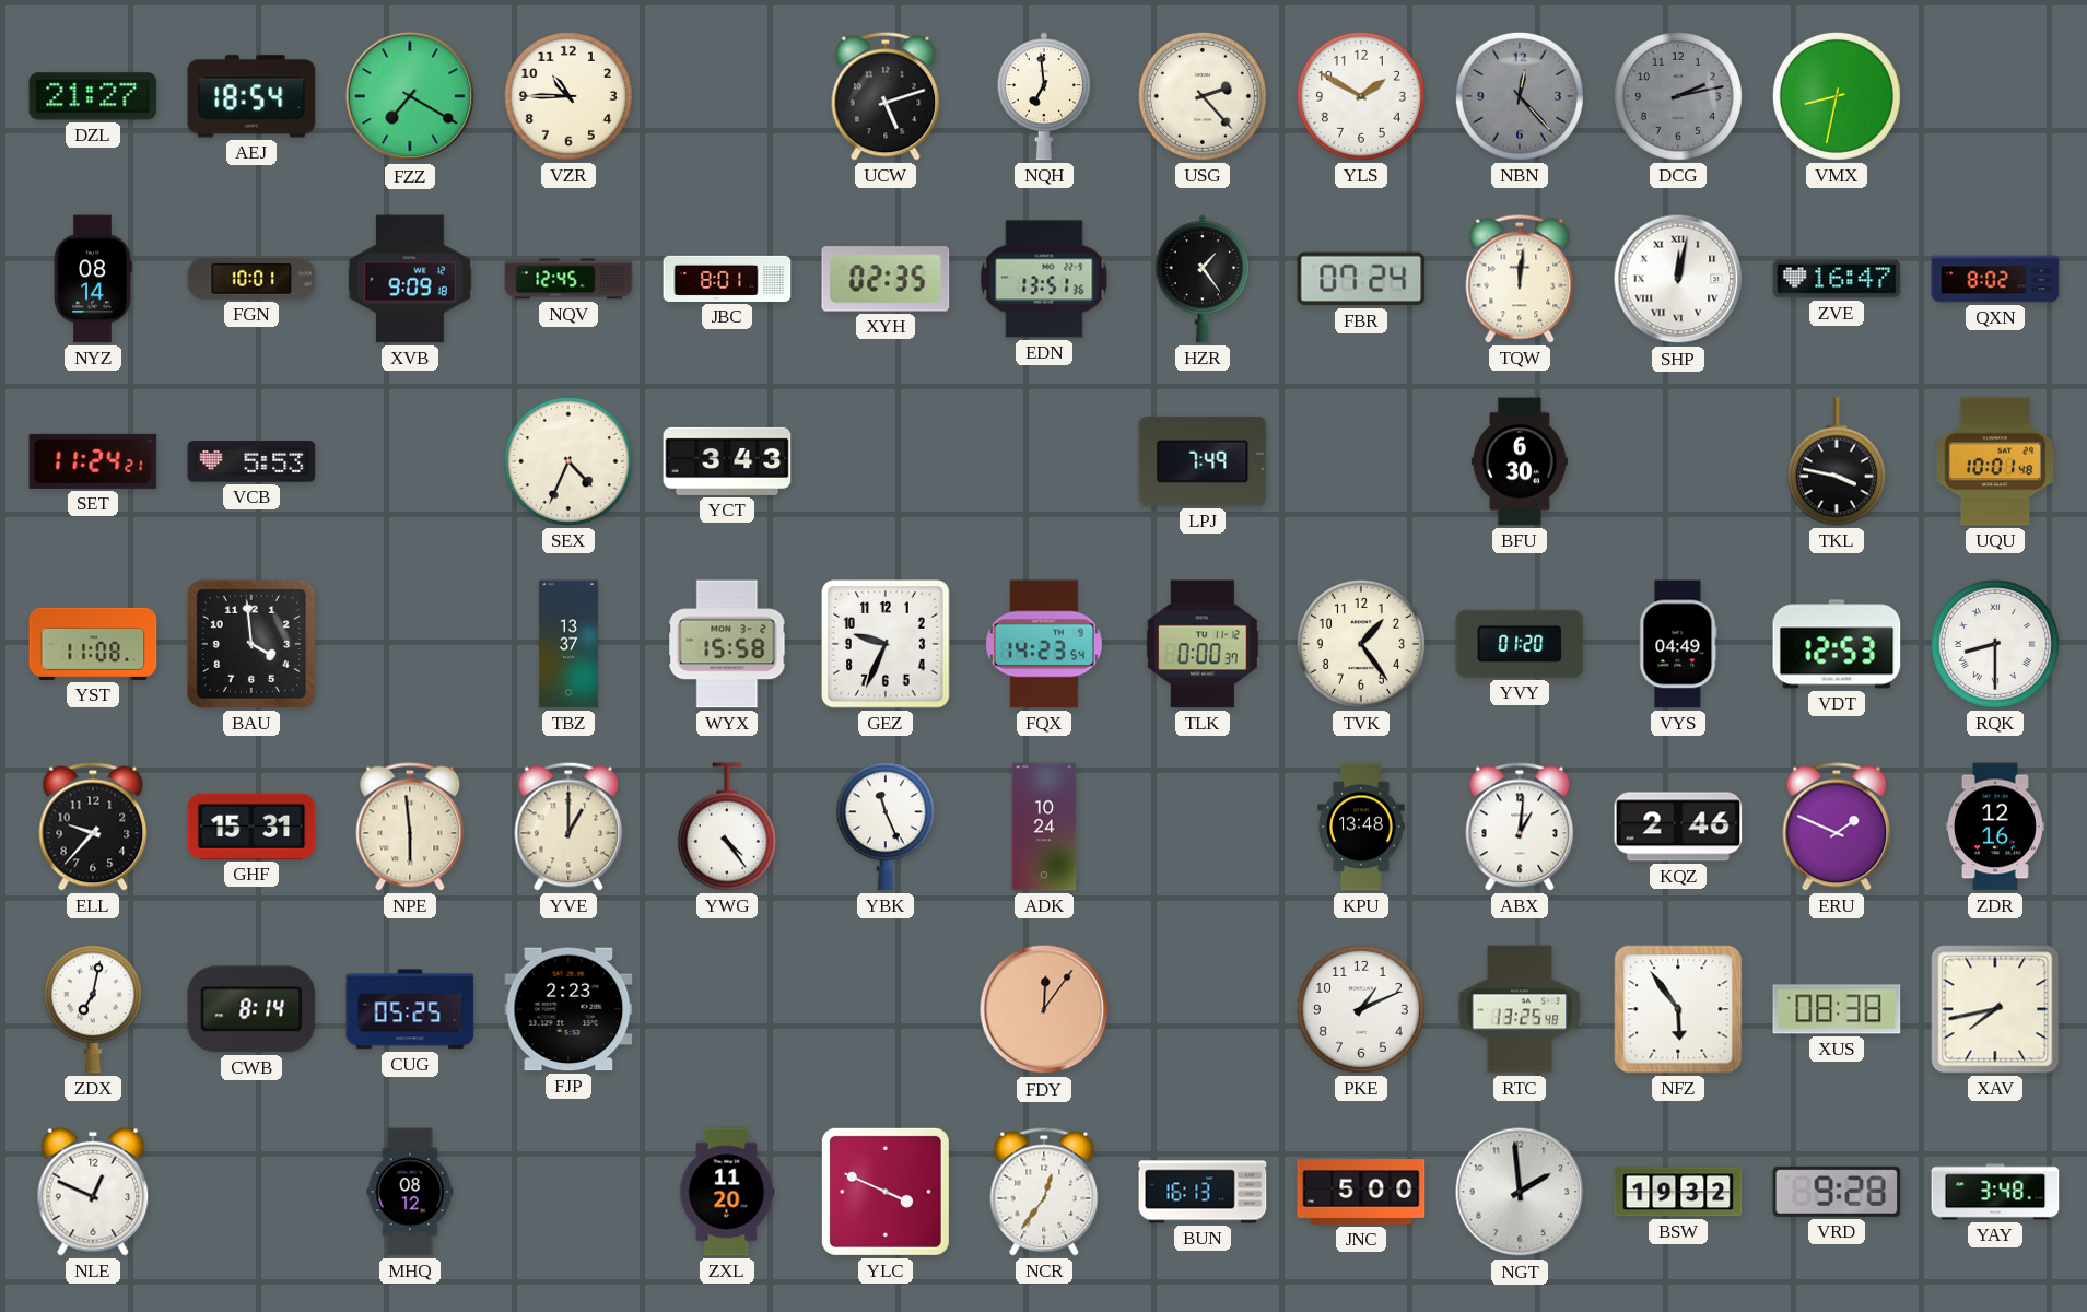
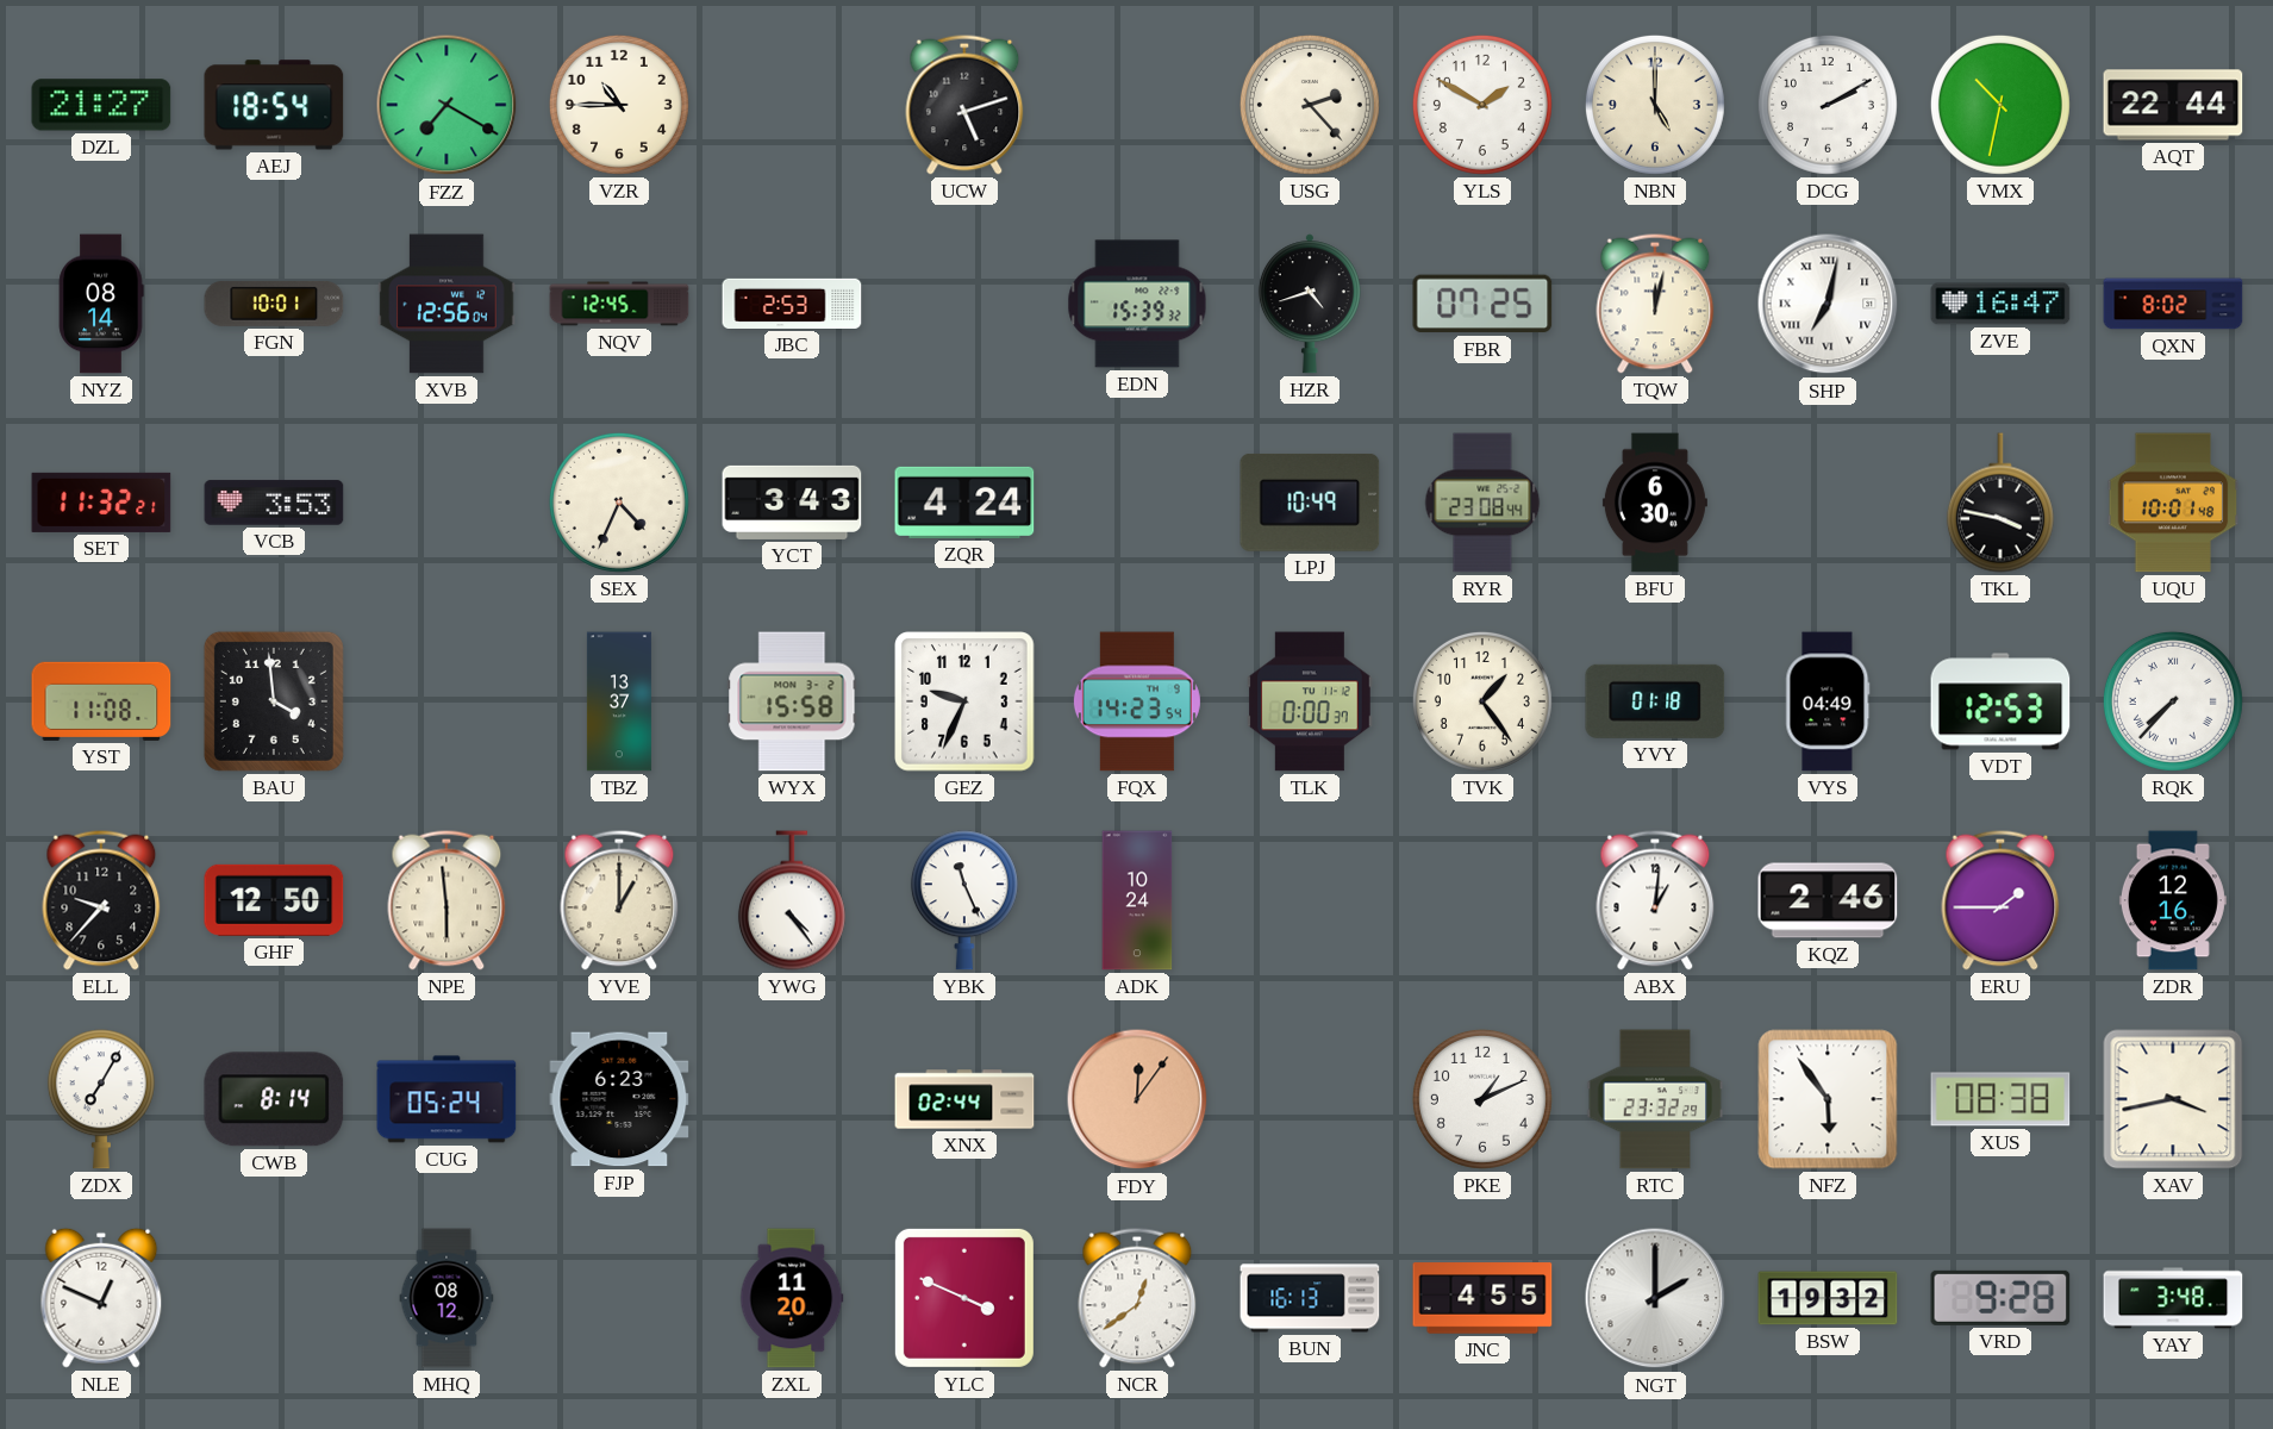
NQH: 6:59 -> none
NBN: 12:23 -> 5:00
NBN dial: grey -> cream
DCG: 2:13 -> 2:10
DCG dial: grey -> white
VMX: 8:32 -> 10:32
AQT: none -> 22:44
XVB: 9:09 -> 12:56
JBC: 8:01 -> 2:53
XYH: 02:35 -> none
EDN: 13:51 -> 15:39
HZR: 1:24 -> 4:42
FBR: 07:24 -> 07:25
TQW: 12:01 -> 12:02
SHP: 12:02 -> 7:02
SET: 11:24 -> 11:32
VCB: 5:53 -> 3:53
ZQR: none -> 4:24
LPJ: 7:49 -> 10:49
RYR: none -> 23:08
YVY: 01:20 -> 01:18
RQK: 8:30 -> 7:37
GHF: 15:31 -> 12:50
KPU: 13:48 -> none
ERU: 1:49 -> 1:45
ZDX: 7:02 -> 7:05
CUG: 05:25 -> 05:24
FJP: 2:23 -> 6:23
XNX: none -> 02:44
RTC: 13:25 -> 23:32
XAV: 7:43 -> 3:43
NCR: 12:36 -> 12:39
JNC: 5:00 -> 4:55
NGT: 1:59 -> 2:00
